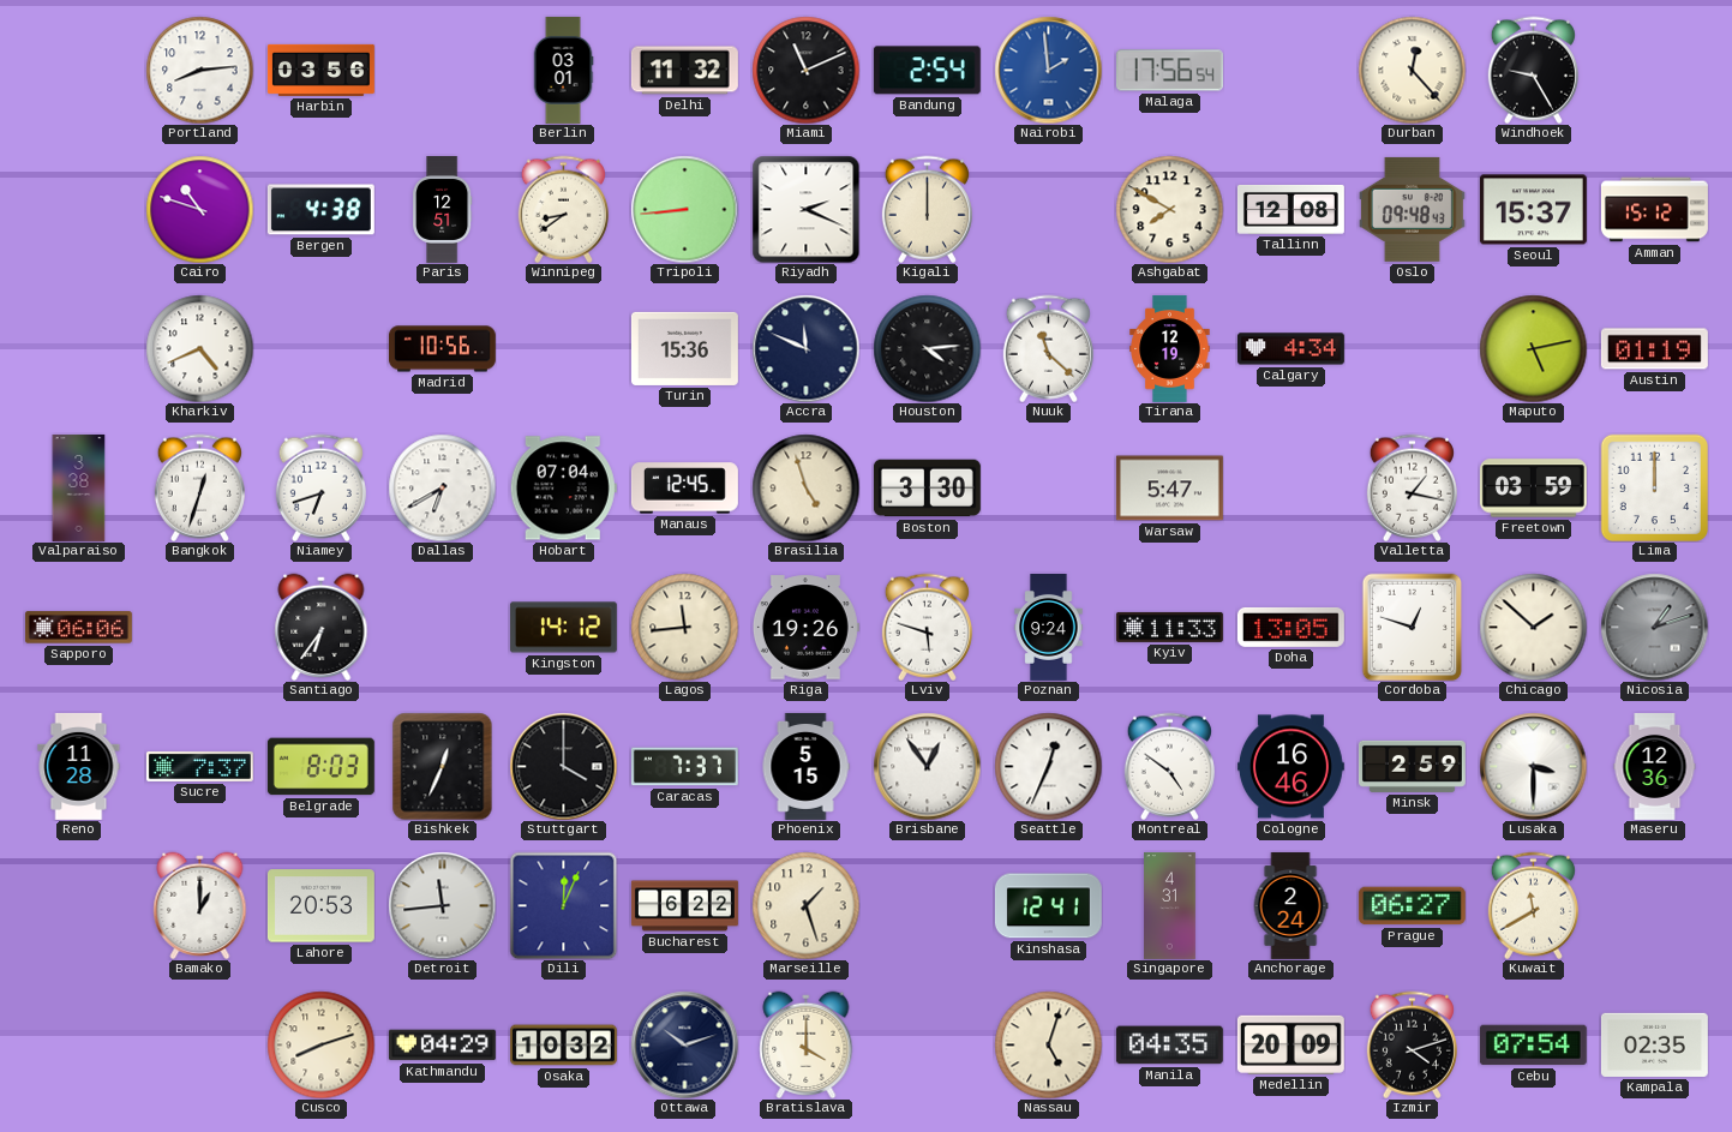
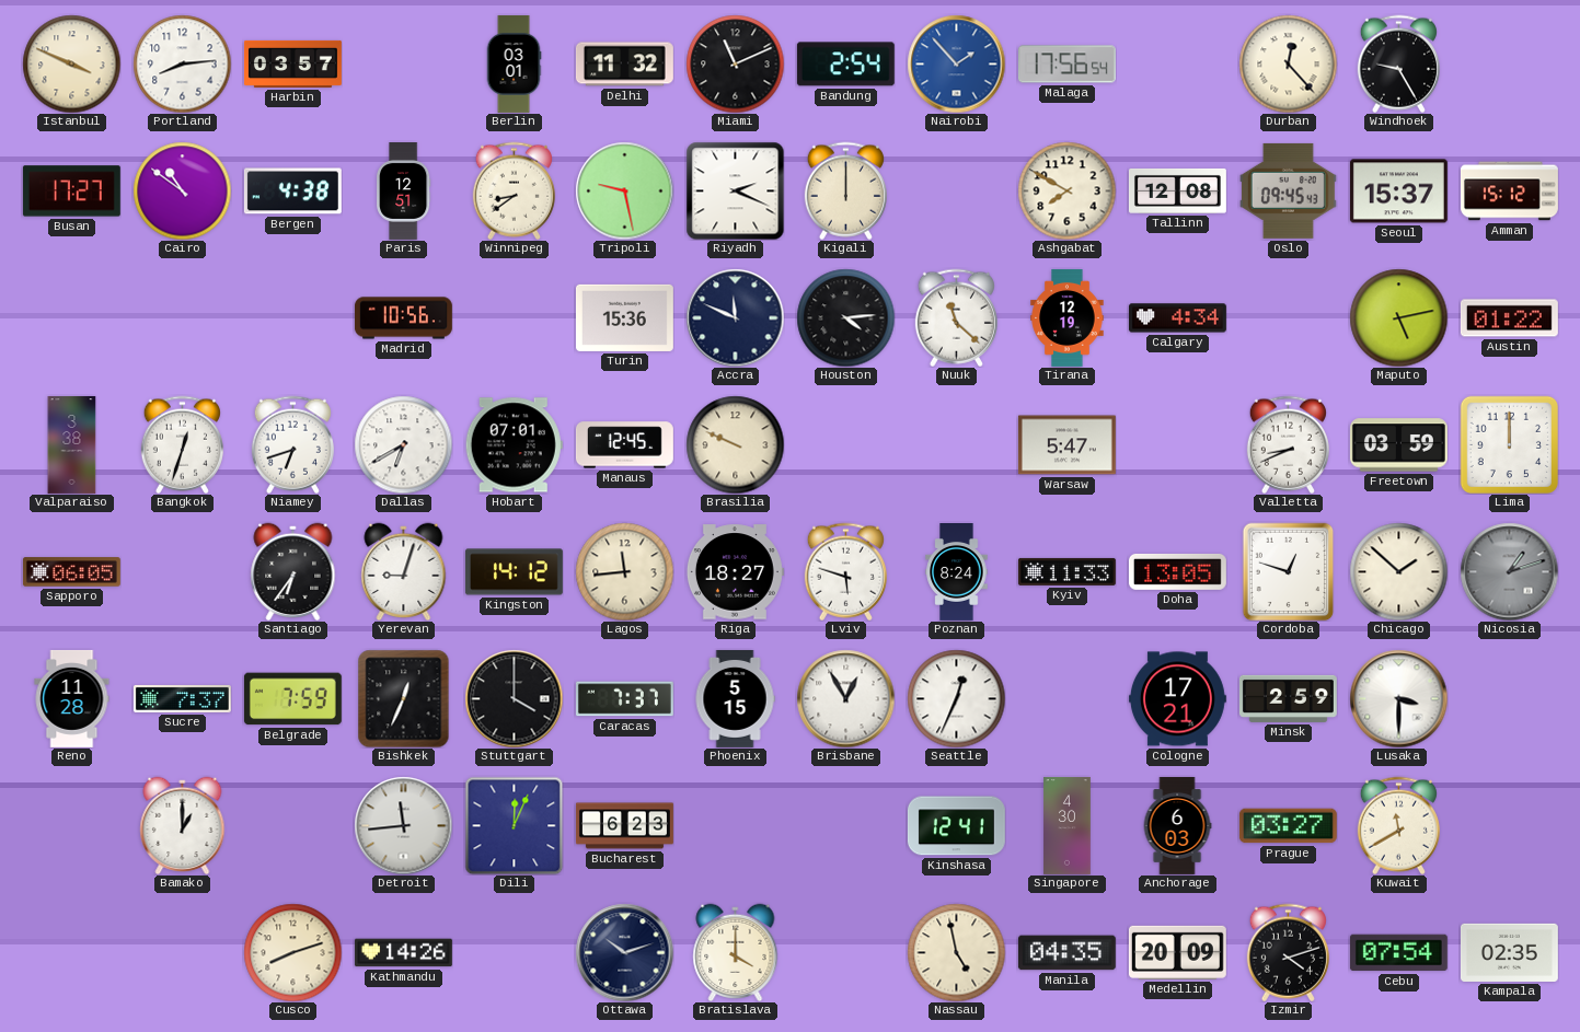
Istanbul: none -> 3:49
Harbin: 03:56 -> 03:57
Nairobi: 1:59 -> 1:53
Busan: none -> 17:27
Cairo: 10:48 -> 10:51
Tripoli: 8:44 -> 9:28
Oslo: 09:48 -> 09:45
Kharkiv: 4:41 -> none
Austin: 01:19 -> 01:22
Hobart: 07:04 -> 07:01
Brasilia: 4:57 -> 9:49
Boston: 3:30 -> none
Valletta: 1:17 -> 8:41
Sapporo: 06:06 -> 06:05
Yerevan: none -> 9:03
Riga: 19:26 -> 18:27
Poznan: 9:24 -> 8:24
Belgrade: 8:03 -> 7:59
Brisbane: 12:54 -> 12:55
Montreal: 4:51 -> none
Cologne: 16:46 -> 17:21
Maseru: 12:36 -> none
Lahore: 20:53 -> none
Bucharest: 6:22 -> 6:23
Marseille: 1:27 -> none
Singapore: 4:31 -> 4:30
Anchorage: 2:24 -> 6:03
Prague: 06:27 -> 03:27
Kathmandu: 04:29 -> 14:26
Osaka: 10:32 -> none
Nassau: 5:03 -> 4:58
